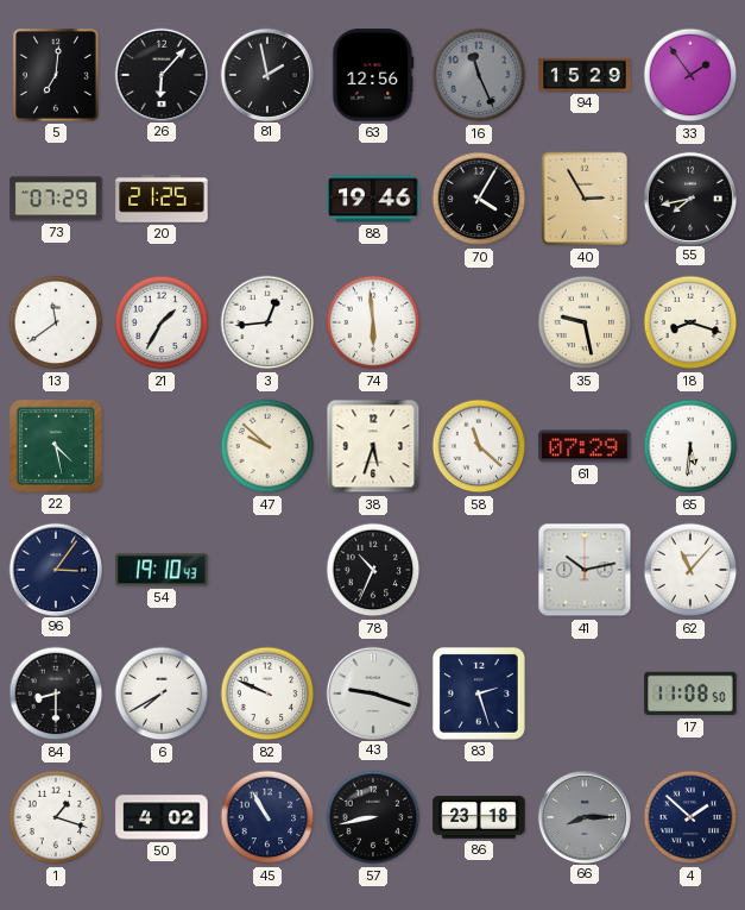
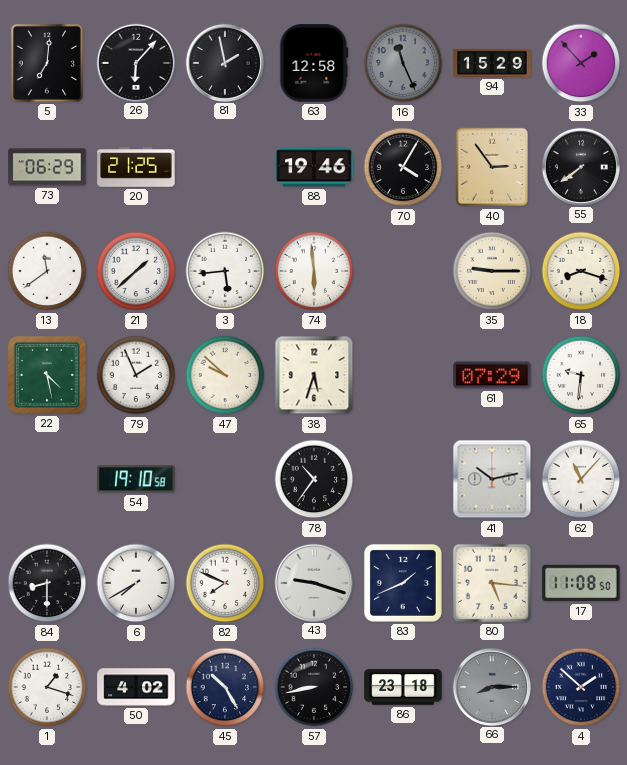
63: 12:56 -> 12:58
33: 1:54 -> 1:53
73: 07:29 -> 06:29
40: 2:55 -> 2:54
55: 7:43 -> 7:39
21: 1:35 -> 1:38
3: 12:44 -> 5:44
35: 9:28 -> 9:15
79: none -> 1:56
58: 11:22 -> none
65: 5:31 -> 9:31
96: 3:06 -> none
54: 19:10:43 -> 19:10:58
78: 10:34 -> 10:36
82: 9:49 -> 7:49
83: 2:27 -> 1:41
80: none -> 5:16
45: 10:55 -> 10:25
